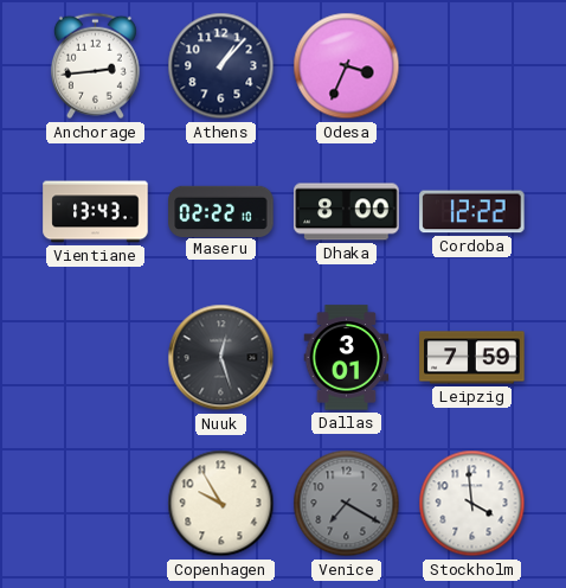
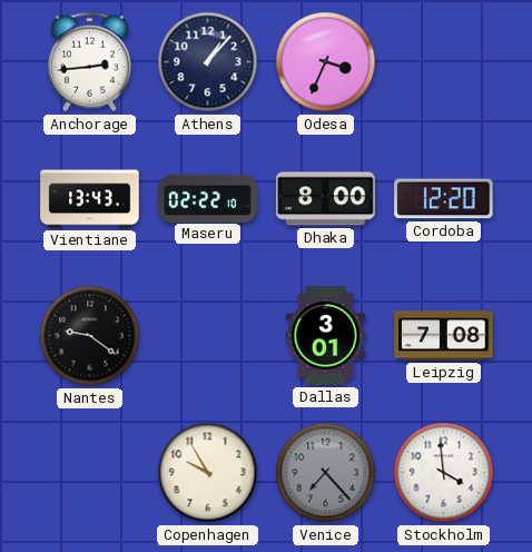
Cordoba: 12:22 -> 12:20
Nantes: none -> 9:21
Nuuk: 12:27 -> none
Leipzig: 7:59 -> 7:08
Venice: 7:20 -> 7:23
